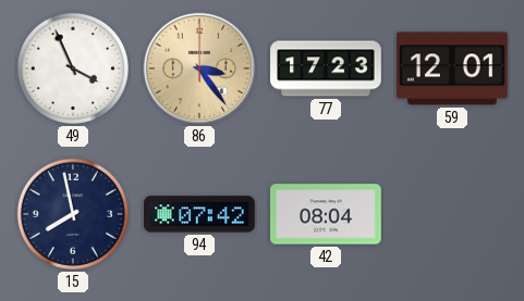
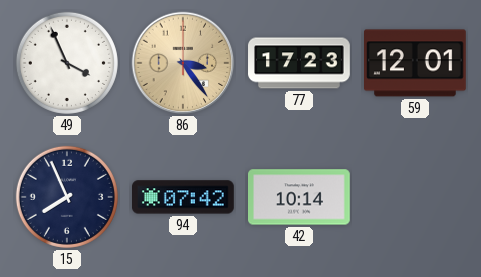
15: 7:58 -> 7:56
42: 08:04 -> 10:14
